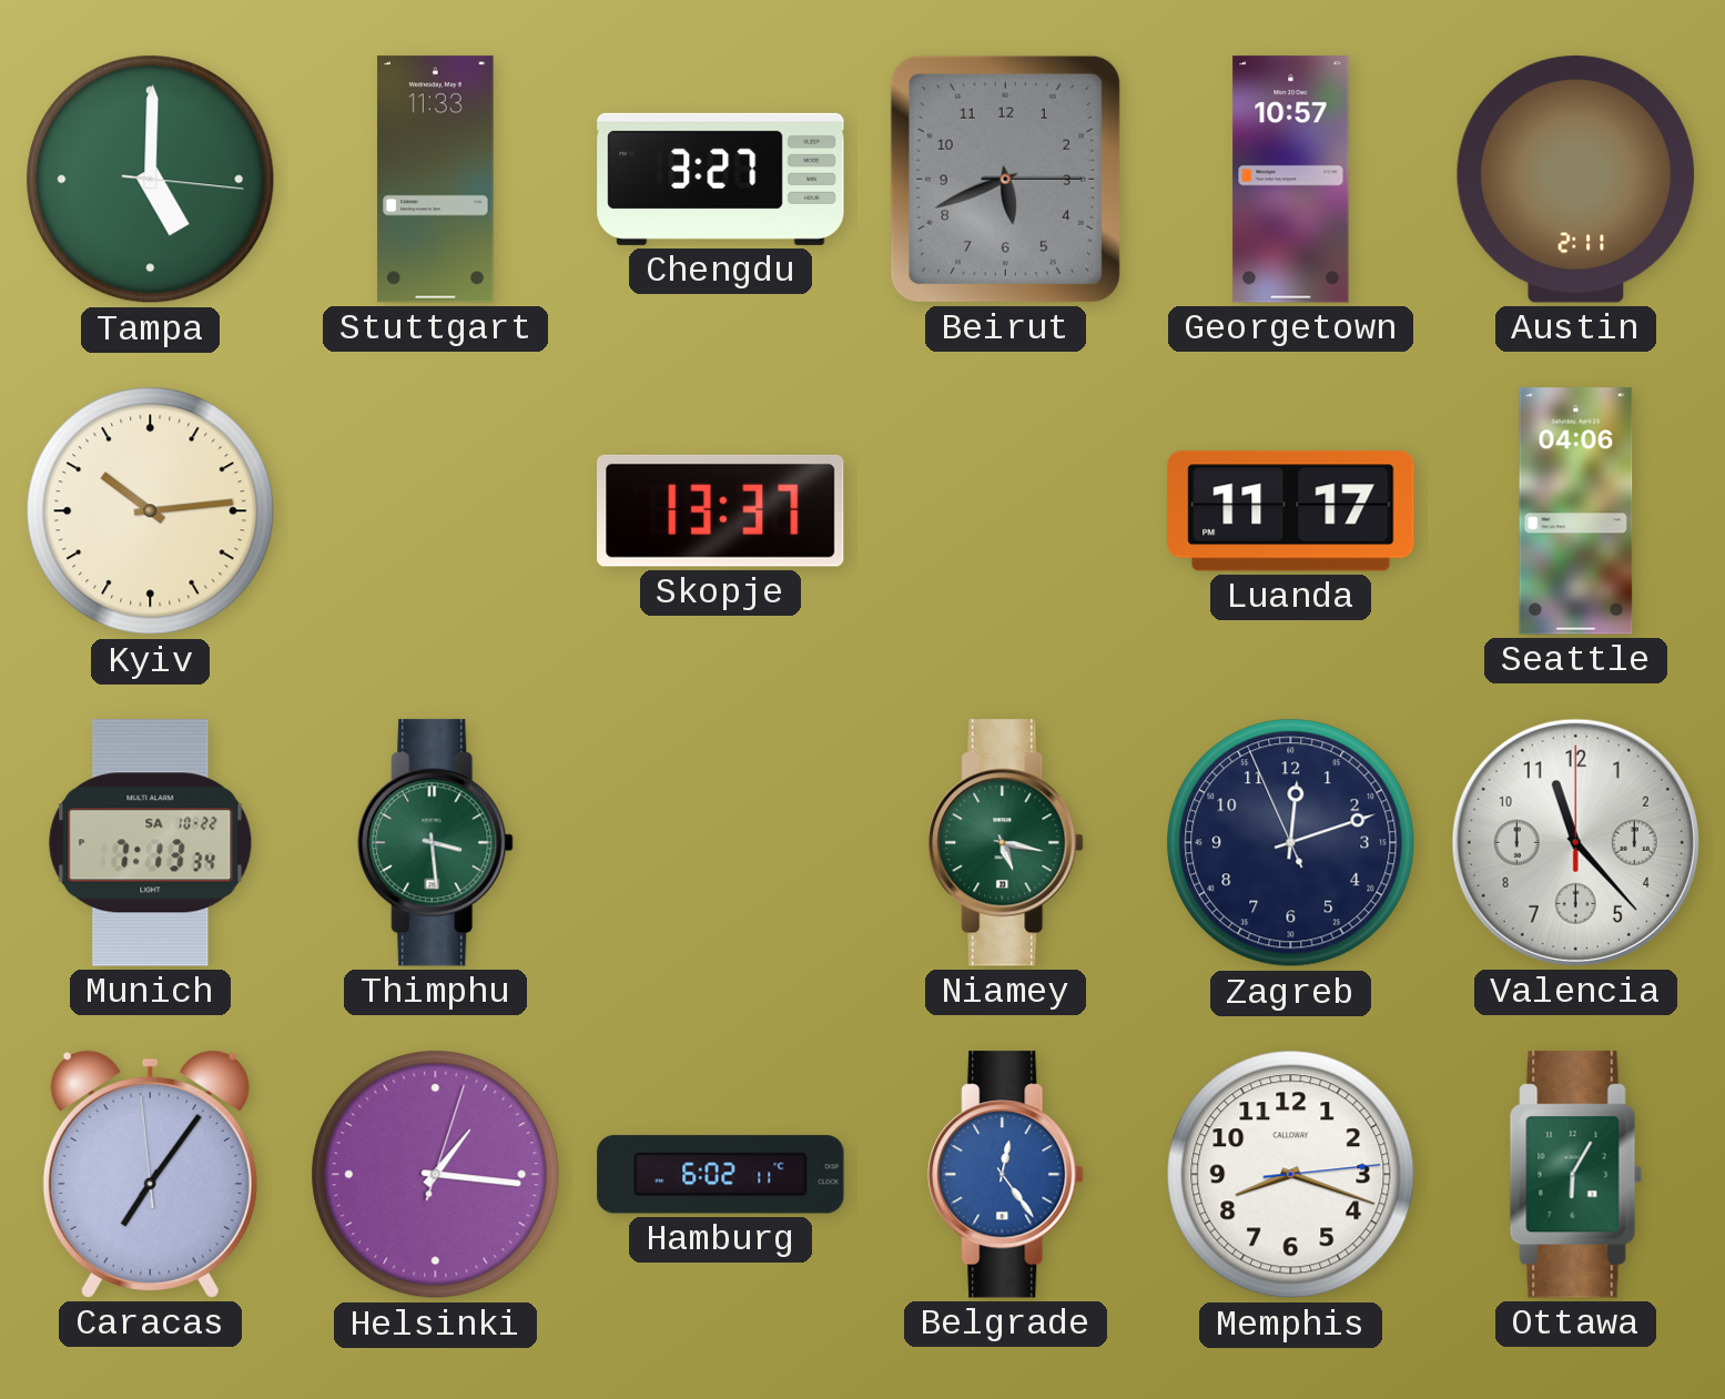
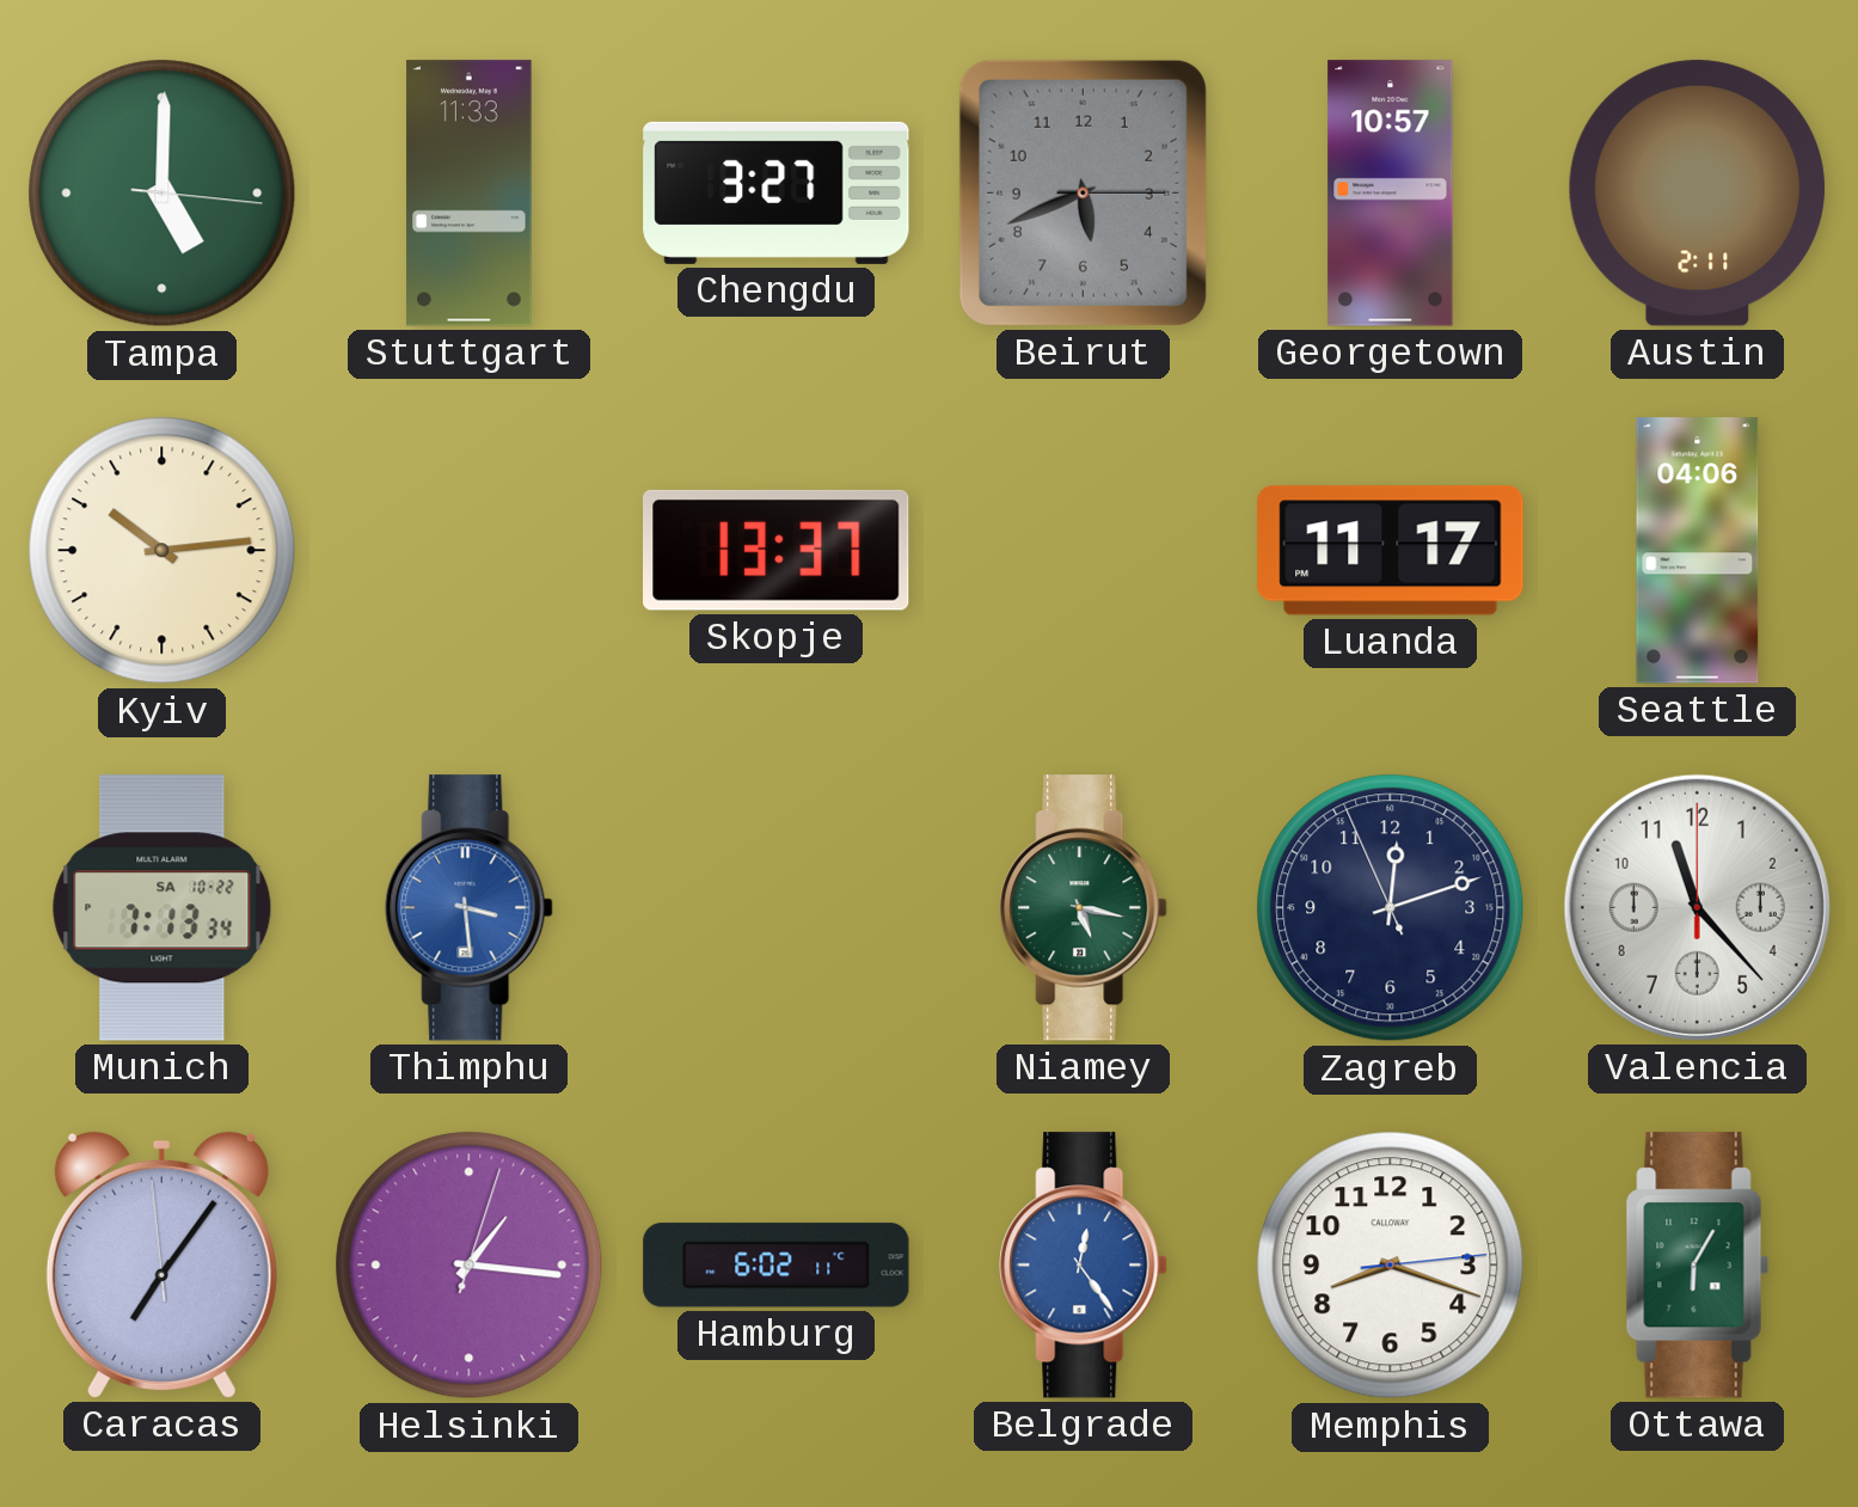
Thimphu dial: green -> blue
